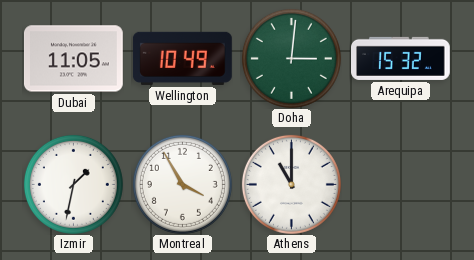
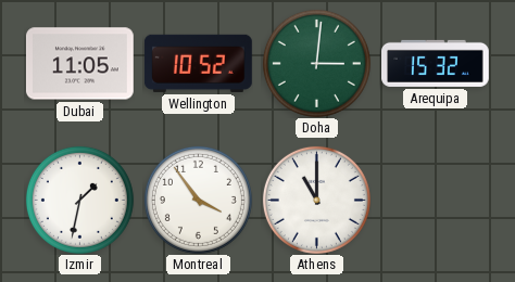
Wellington: 10:49 -> 10:52
Montreal: 3:55 -> 3:54
